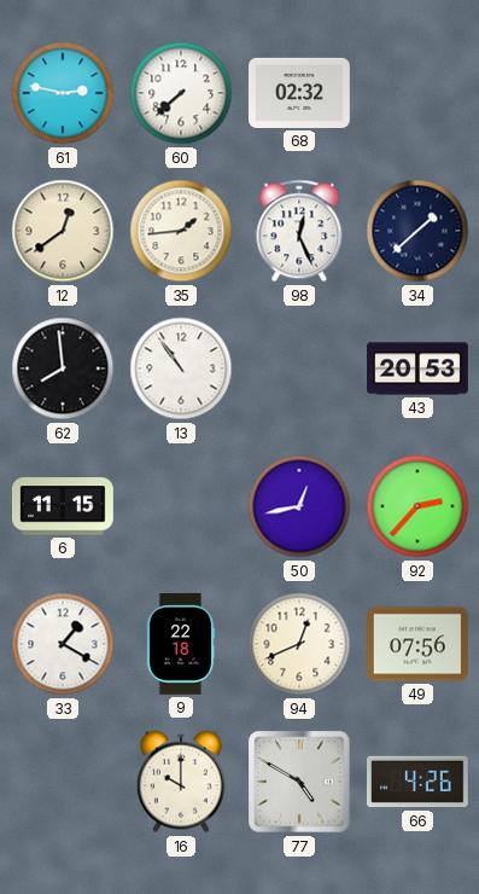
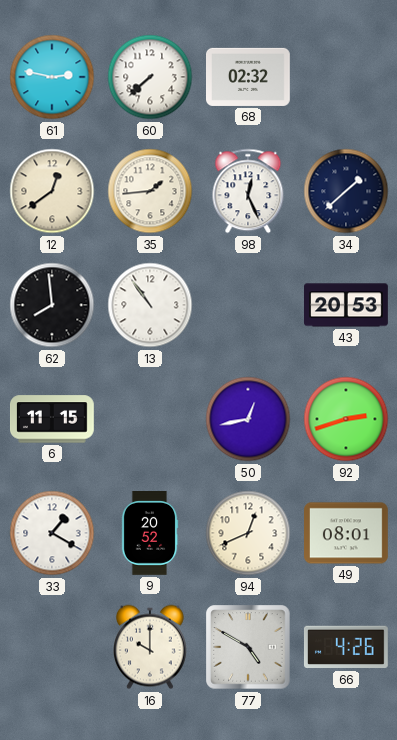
92: 2:37 -> 2:42
9: 22:18 -> 20:52
49: 07:56 -> 08:01
